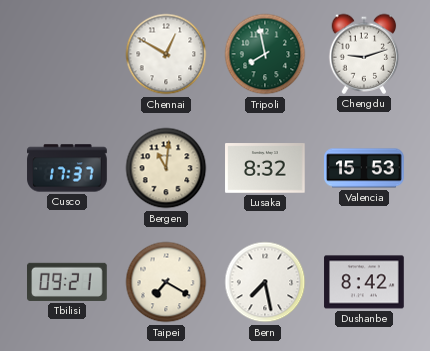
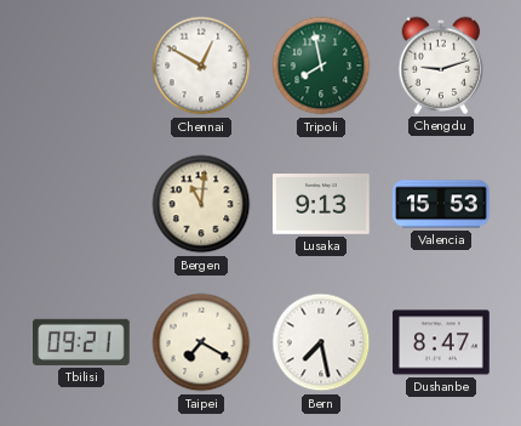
Cusco: 17:37 -> none
Lusaka: 8:32 -> 9:13
Dushanbe: 8:42 -> 8:47
